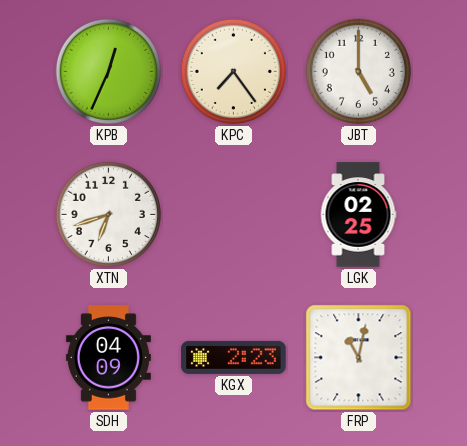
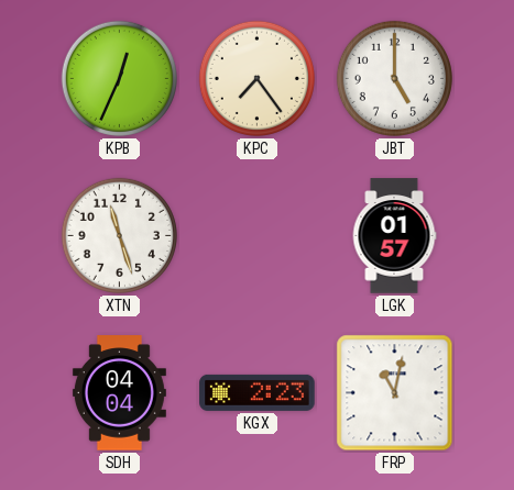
XTN: 6:42 -> 11:27
LGK: 02:25 -> 01:57
SDH: 04:09 -> 04:04
